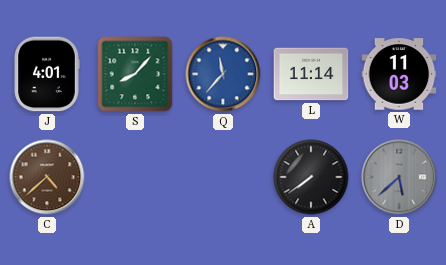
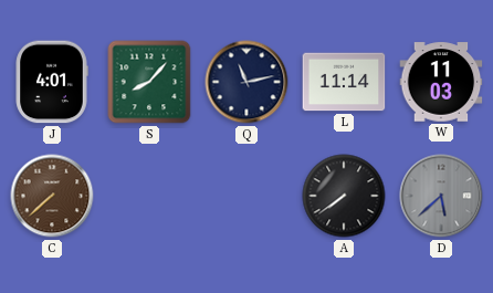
Q: 11:37 -> 11:13
Q dial: blue -> navy
C: 4:38 -> 7:38
